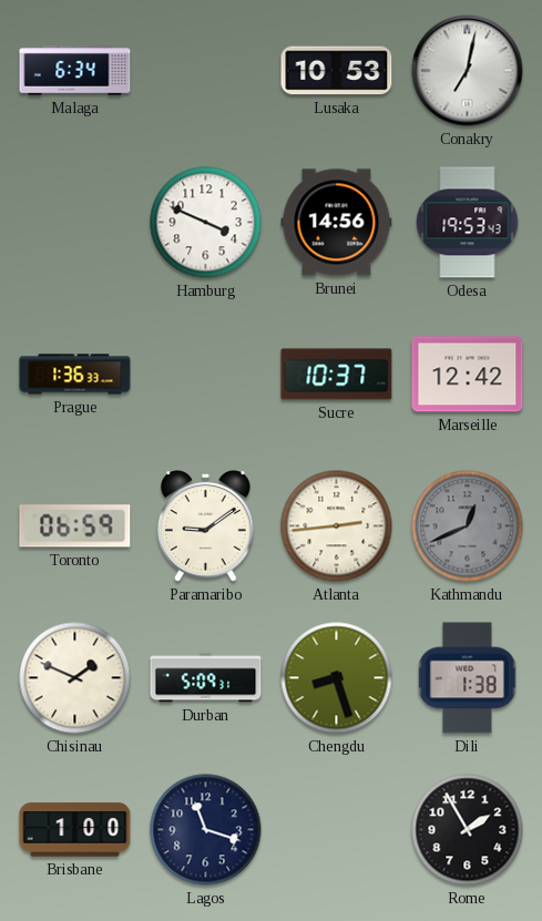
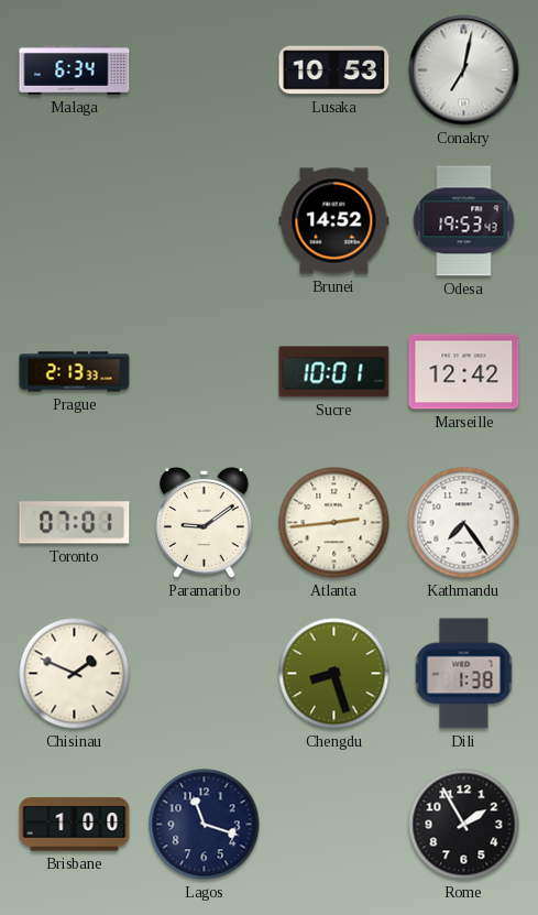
Hamburg: 3:49 -> none
Brunei: 14:56 -> 14:52
Prague: 1:36 -> 2:13
Sucre: 10:37 -> 10:01
Toronto: 06:59 -> 07:01
Kathmandu: 12:41 -> 7:24
Kathmandu dial: grey -> white
Durban: 5:09 -> none
